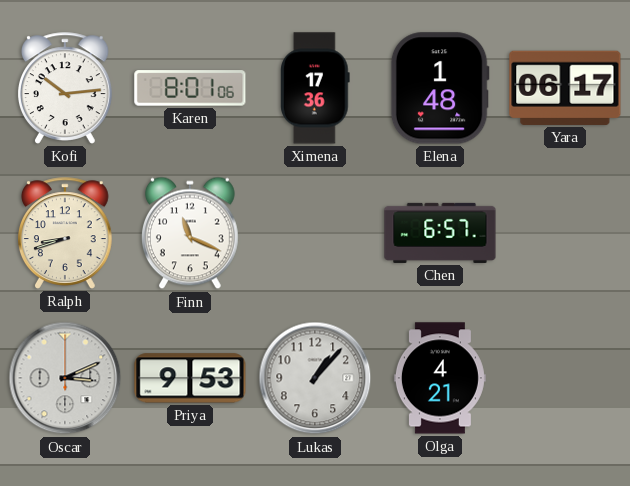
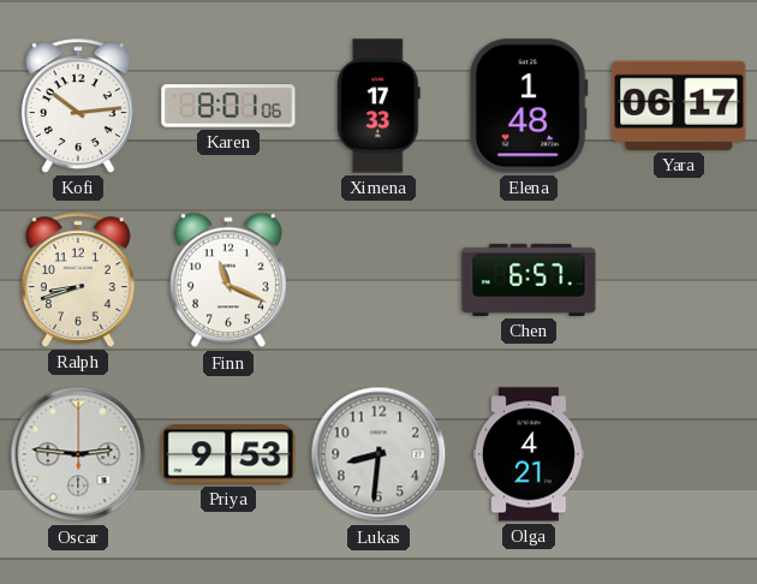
Ximena: 17:36 -> 17:33
Oscar: 3:11 -> 2:46
Lukas: 1:07 -> 8:31
